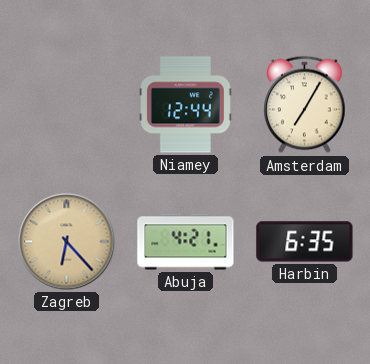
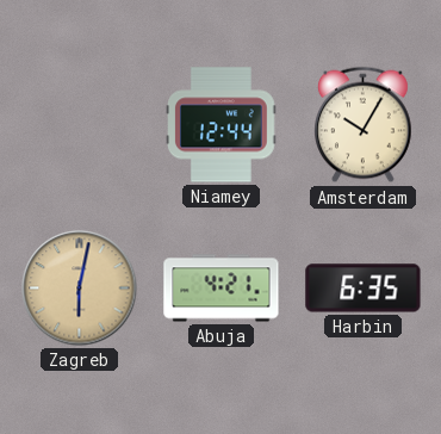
Amsterdam: 7:05 -> 10:05
Zagreb: 6:23 -> 6:02
